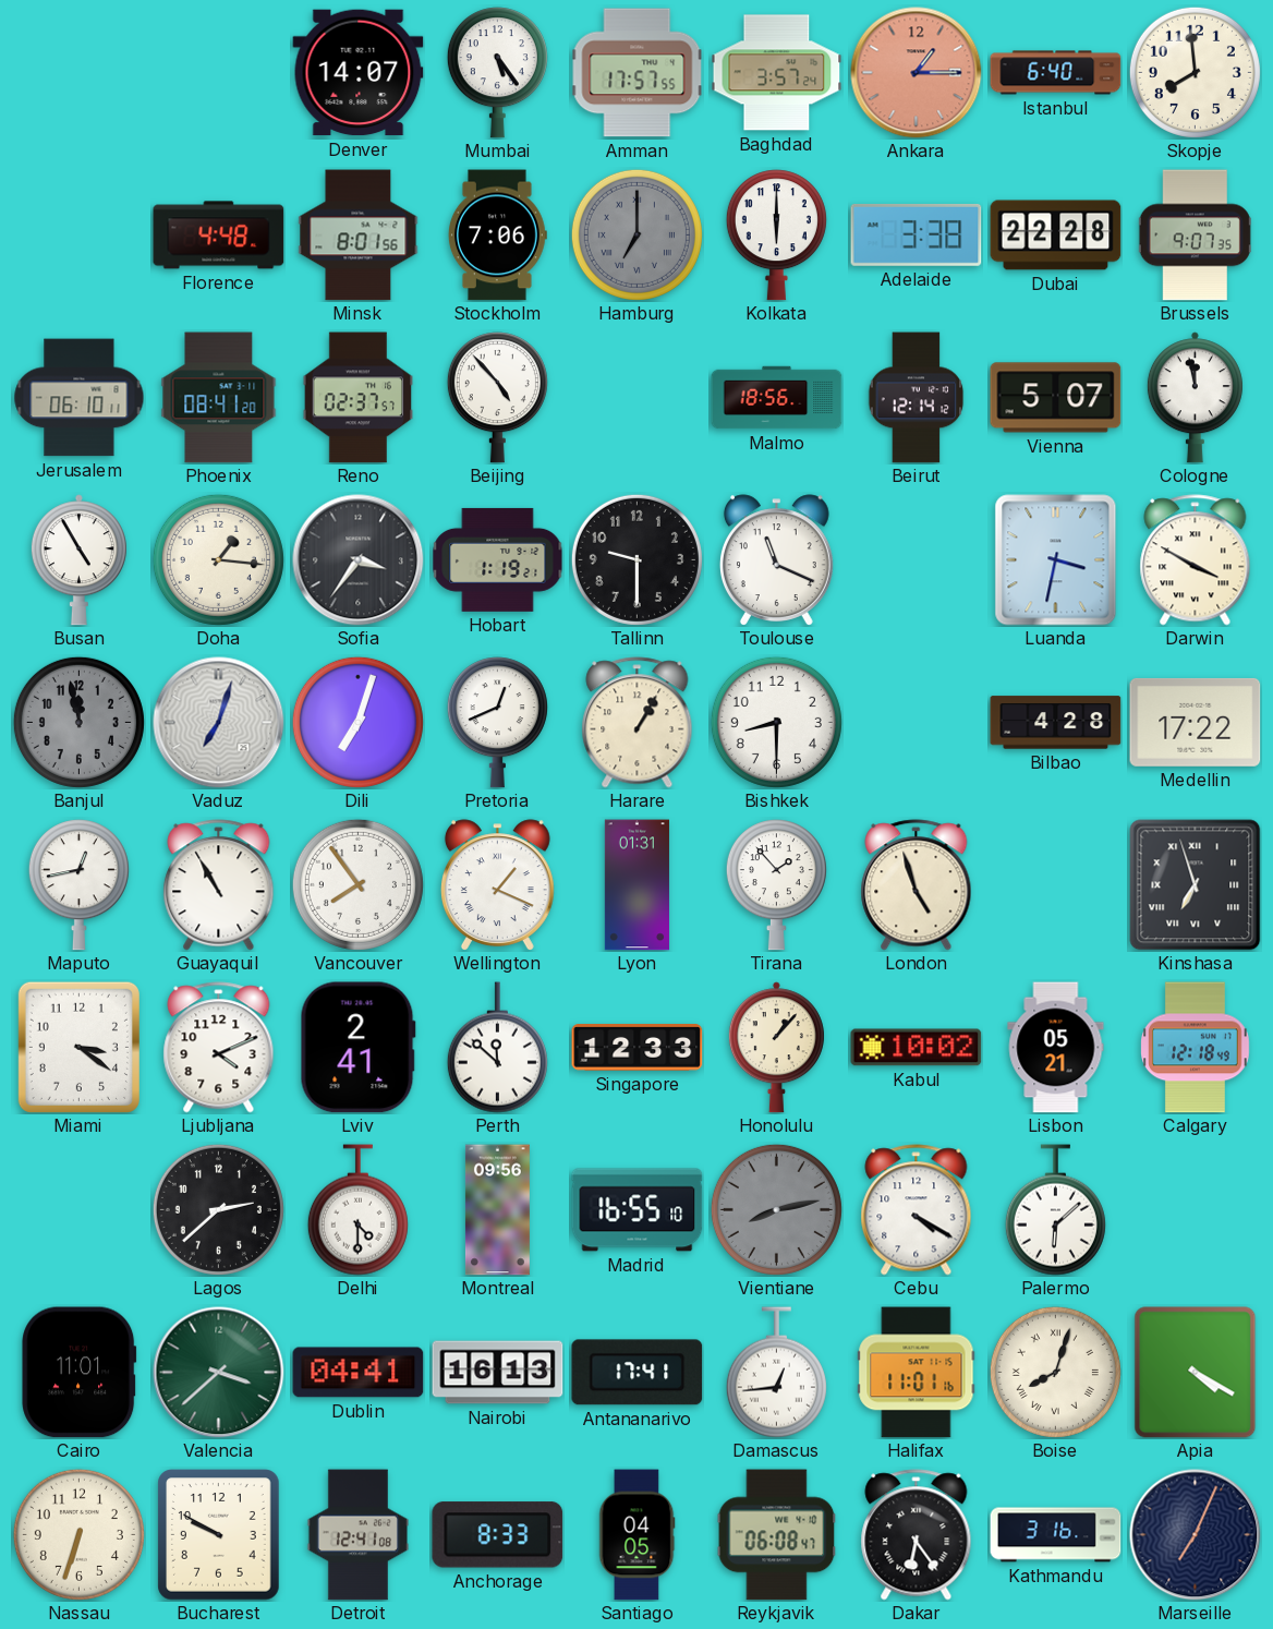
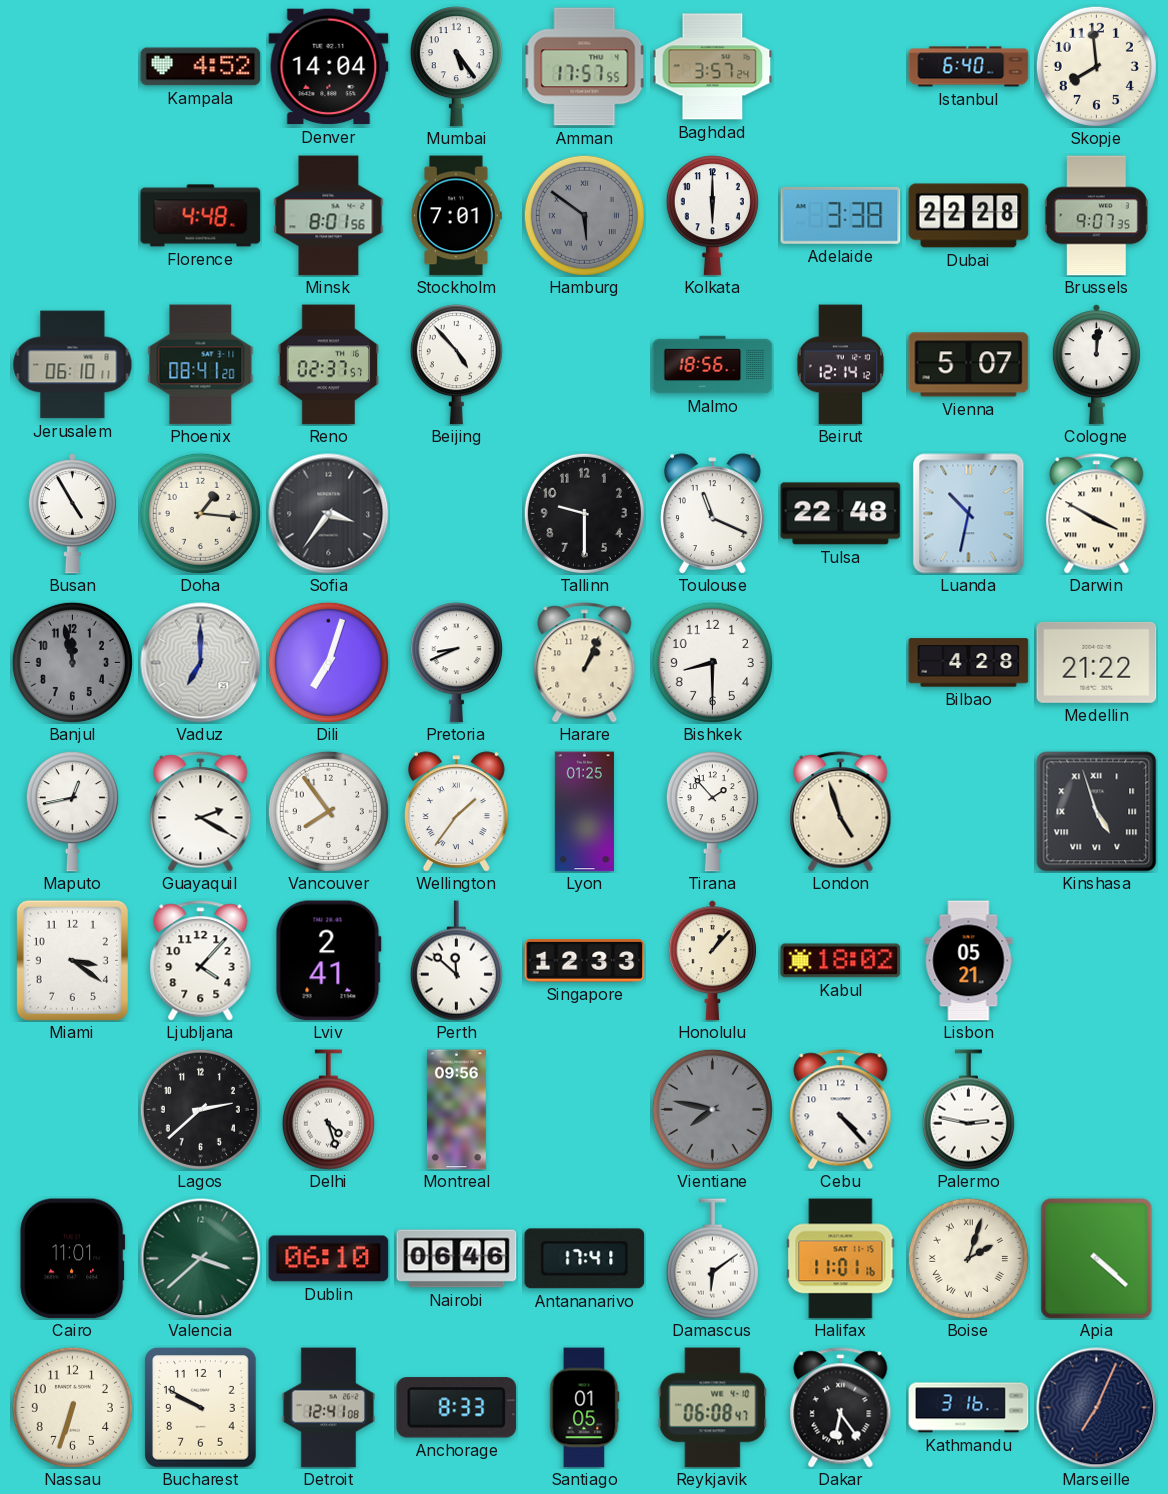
Kampala: none -> 4:52
Denver: 14:07 -> 14:04
Ankara: 1:15 -> none
Stockholm: 7:06 -> 7:01
Hamburg: 7:00 -> 5:51
Cologne: 11:58 -> 12:01
Hobart: 1:19 -> none
Tulsa: none -> 22:48
Luanda: 3:32 -> 10:32
Vaduz: 7:03 -> 7:00
Pretoria: 12:41 -> 8:41
Harare: 1:05 -> 1:04
Medellin: 17:22 -> 21:22
Guayaquil: 10:55 -> 2:20
Wellington: 1:19 -> 1:36
Lyon: 01:31 -> 01:25
Kinshasa: 6:57 -> 4:57
Ljubljana: 4:11 -> 4:07
Kabul: 10:02 -> 18:02
Calgary: 12:18 -> none
Delhi: 4:30 -> 4:27
Madrid: 16:55 -> none
Vientiane: 8:13 -> 7:47
Cebu: 4:20 -> 4:23
Palermo: 6:08 -> 2:47
Dublin: 04:41 -> 06:10
Nairobi: 16:13 -> 06:46
Damascus: 12:44 -> 6:09
Boise: 8:03 -> 2:03
Apia: 4:20 -> 4:22
Santiago: 04:05 -> 01:05
